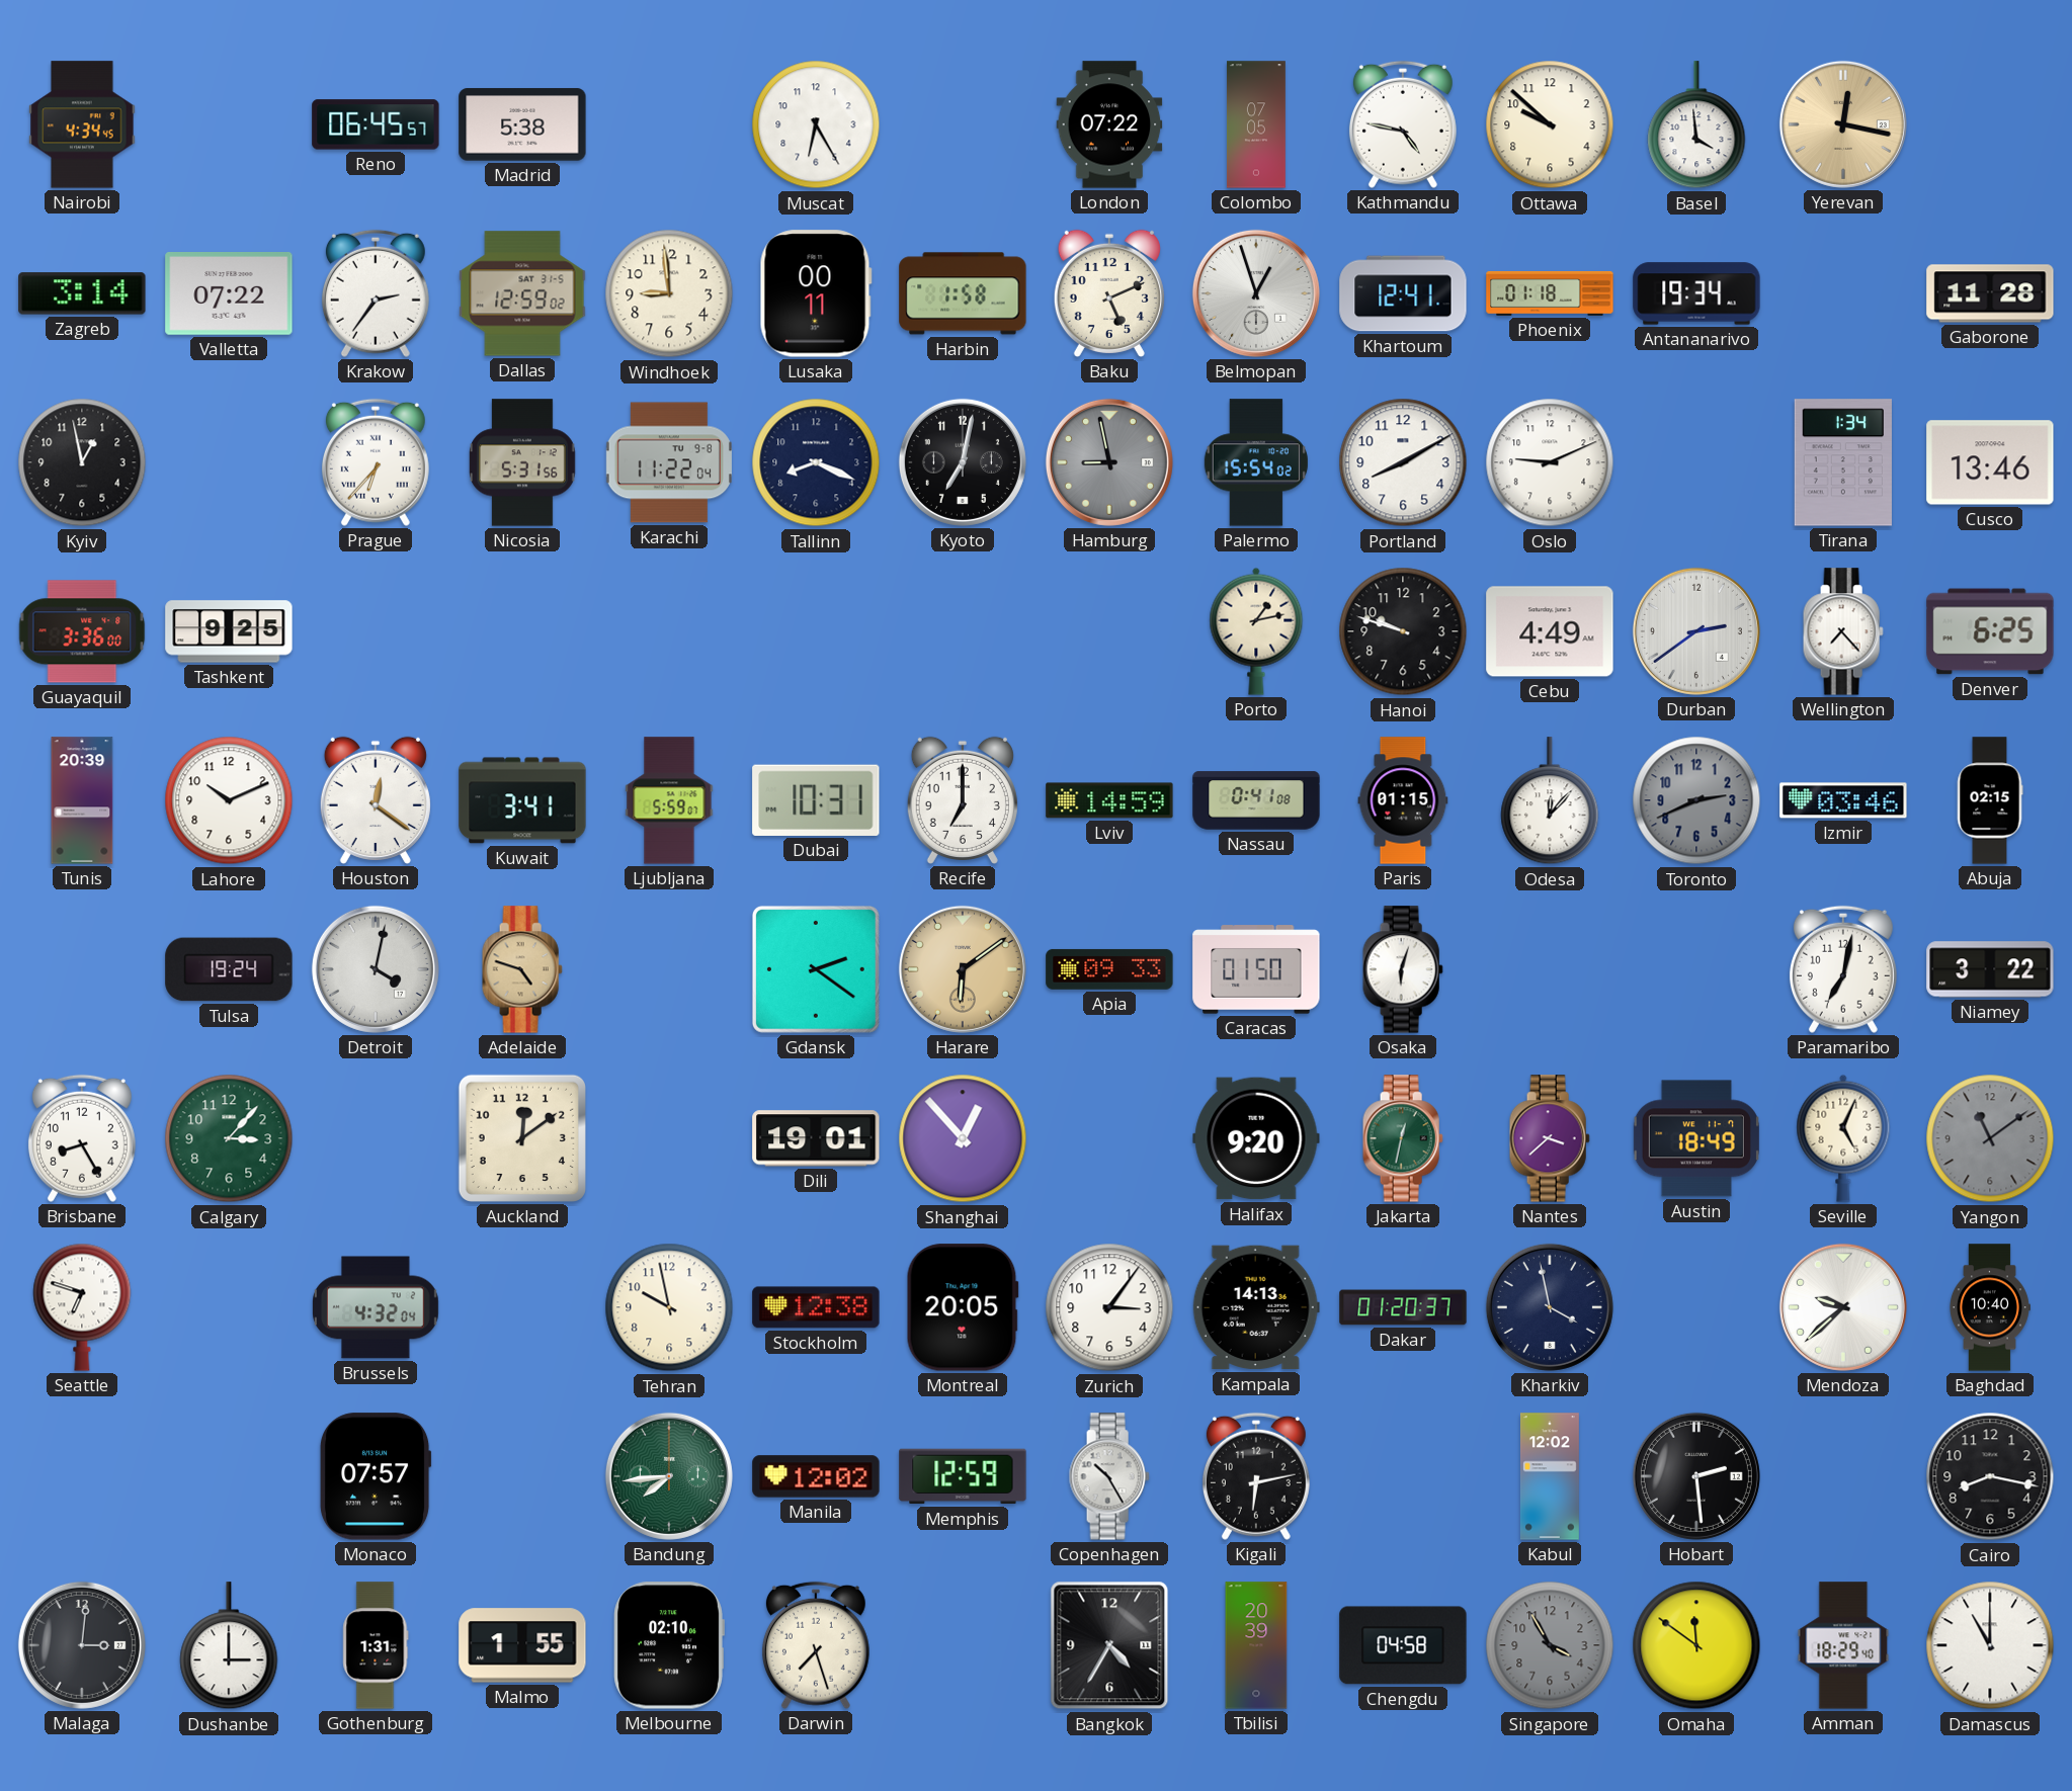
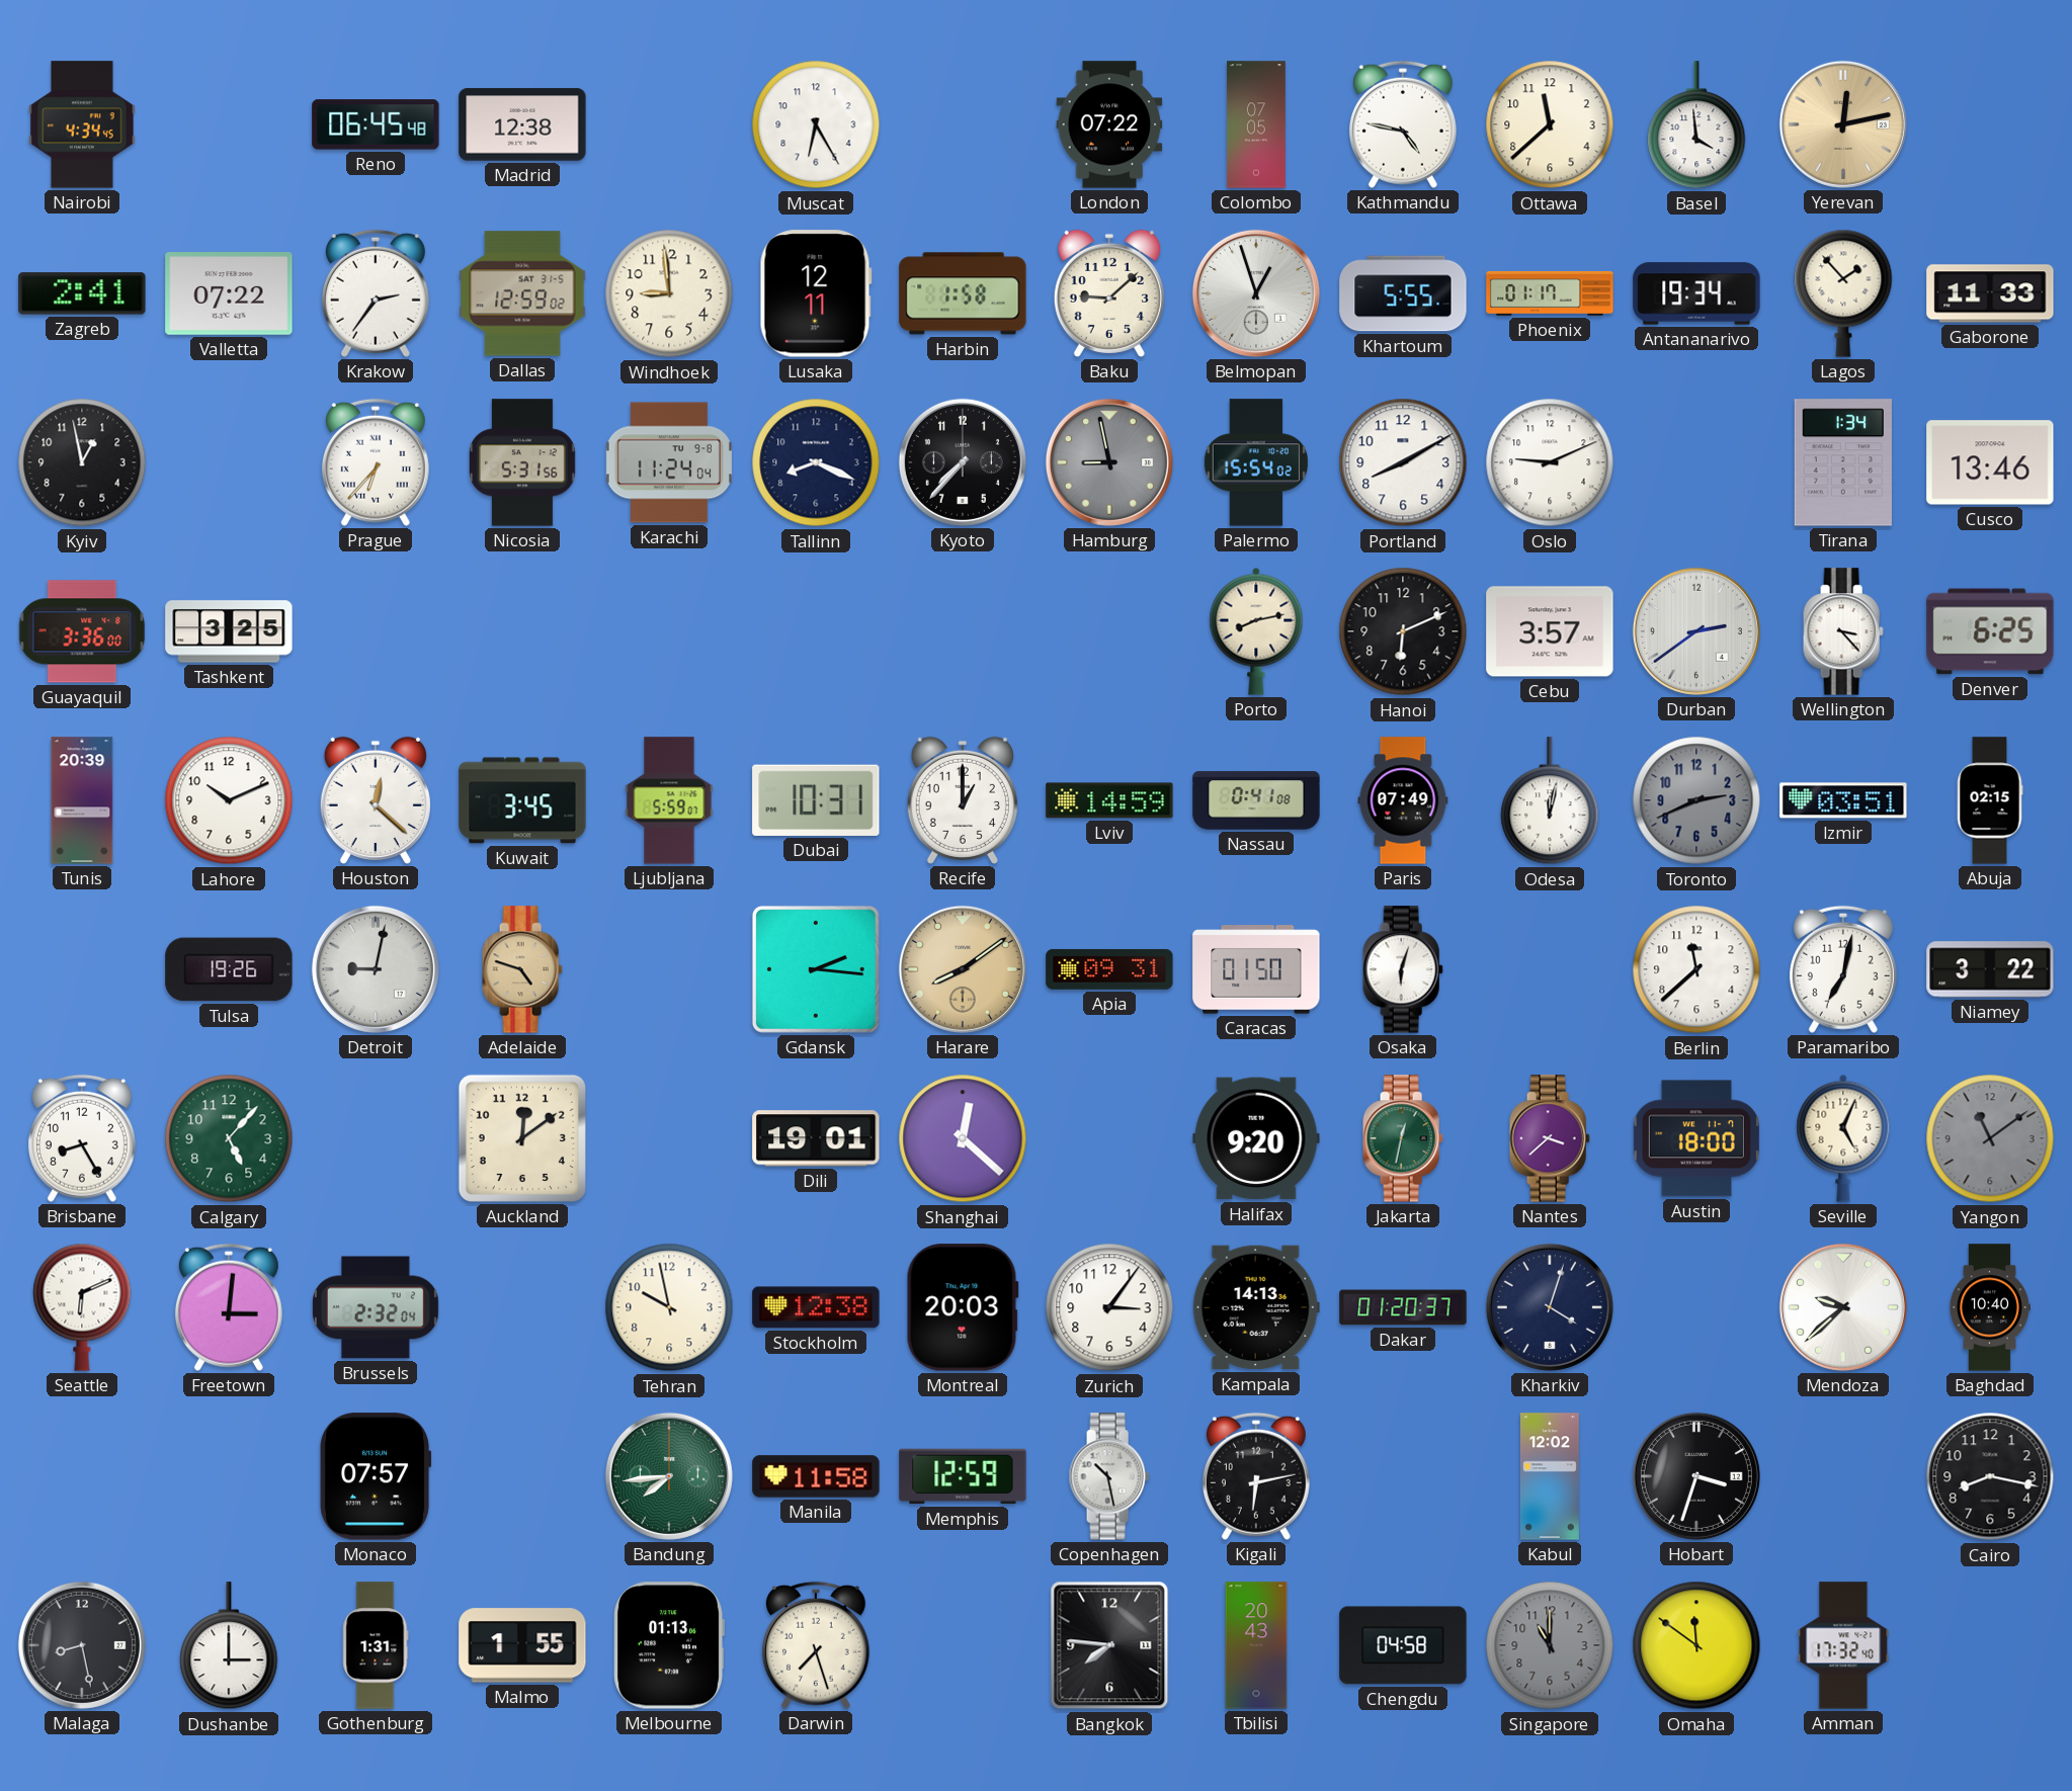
Reno: 06:45:57 -> 06:45:48
Madrid: 5:38 -> 12:38
Ottawa: 9:52 -> 11:38
Yerevan: 12:17 -> 12:13
Zagreb: 3:14 -> 2:41
Lusaka: 00:11 -> 12:11
Baku: 5:11 -> 9:08
Khartoum: 12:41 -> 5:55
Phoenix: 01:18 -> 01:17
Lagos: none -> 1:53
Gaborone: 11:28 -> 11:33
Karachi: 11:22 -> 11:24
Kyoto: 7:02 -> 7:37
Tashkent: 9:25 -> 3:25
Porto: 1:13 -> 8:13
Hanoi: 9:48 -> 6:11
Cebu: 4:49 -> 3:57
Wellington: 7:23 -> 3:23
Houston: 12:21 -> 12:22
Kuwait: 3:41 -> 3:45
Recife: 7:00 -> 1:00
Paris: 01:15 -> 07:49
Odesa: 12:07 -> 12:02
Izmir: 03:46 -> 03:51
Tulsa: 19:24 -> 19:26
Detroit: 4:02 -> 9:02
Gdansk: 2:21 -> 2:16
Harare: 6:09 -> 8:09
Apia: 09:33 -> 09:31
Berlin: none -> 11:38
Calgary: 3:07 -> 5:07
Shanghai: 12:53 -> 12:22
Austin: 18:49 -> 18:00
Seattle: 6:48 -> 6:11
Freetown: none -> 3:01
Brussels: 4:32 -> 2:32
Montreal: 20:05 -> 20:03
Kharkiv: 3:58 -> 4:03
Manila: 12:02 -> 11:58
Copenhagen: 10:25 -> 10:28
Hobart: 2:29 -> 3:33
Malaga: 3:01 -> 8:28
Melbourne: 02:10 -> 01:13
Bangkok: 4:35 -> 7:46
Tbilisi: 20:39 -> 20:43
Singapore: 3:55 -> 11:00
Amman: 18:29 -> 17:32
Damascus: 11:00 -> none
